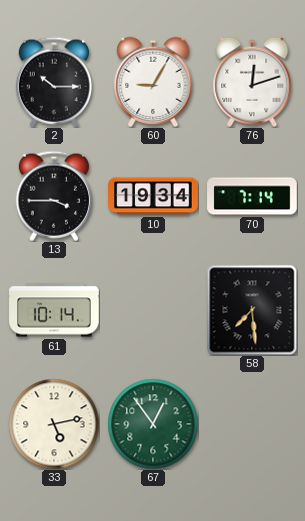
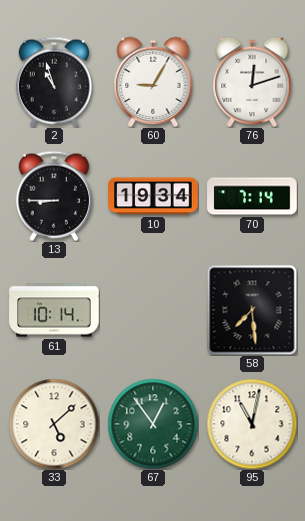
2: 10:15 -> 10:57
13: 3:45 -> 8:45
33: 5:13 -> 5:08
95: none -> 11:02
